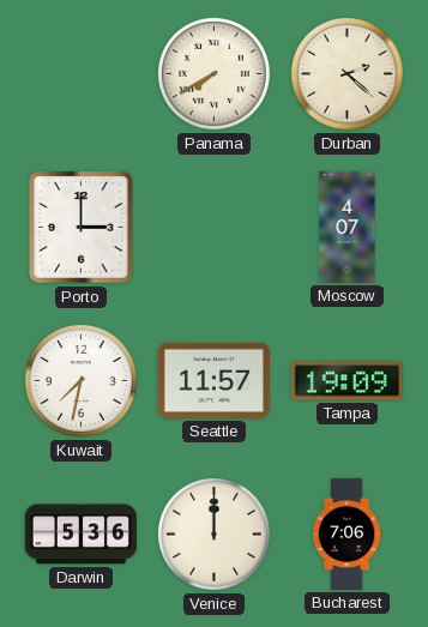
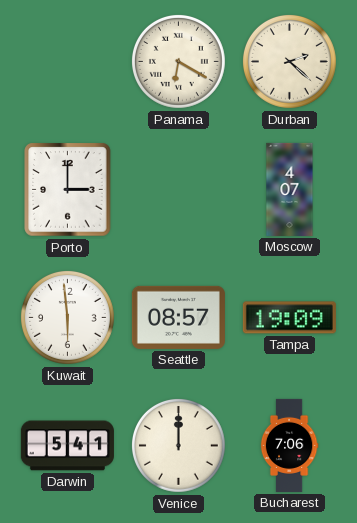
Panama: 7:40 -> 6:20
Kuwait: 7:32 -> 5:59
Seattle: 11:57 -> 08:57
Darwin: 5:36 -> 5:41
